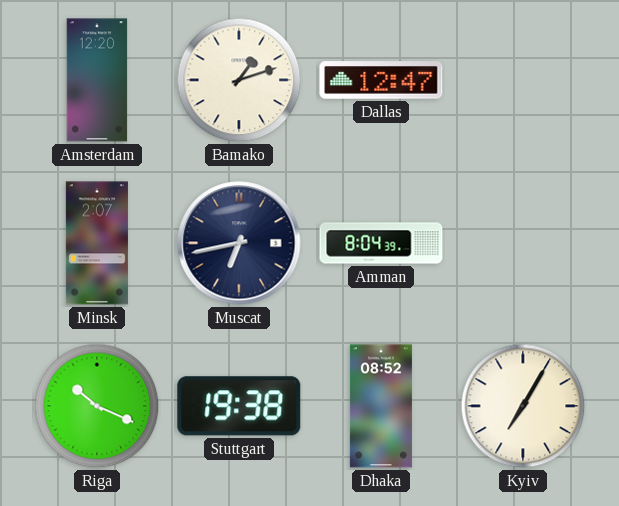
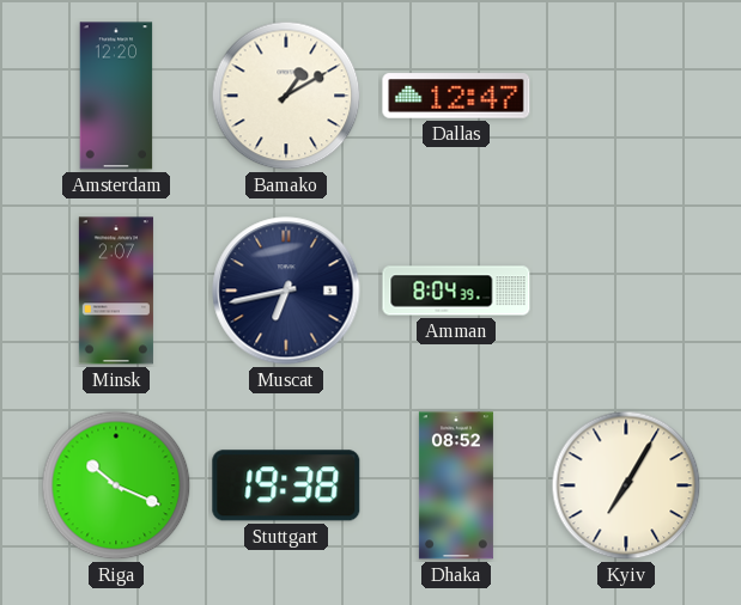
Bamako: 1:12 -> 1:10
